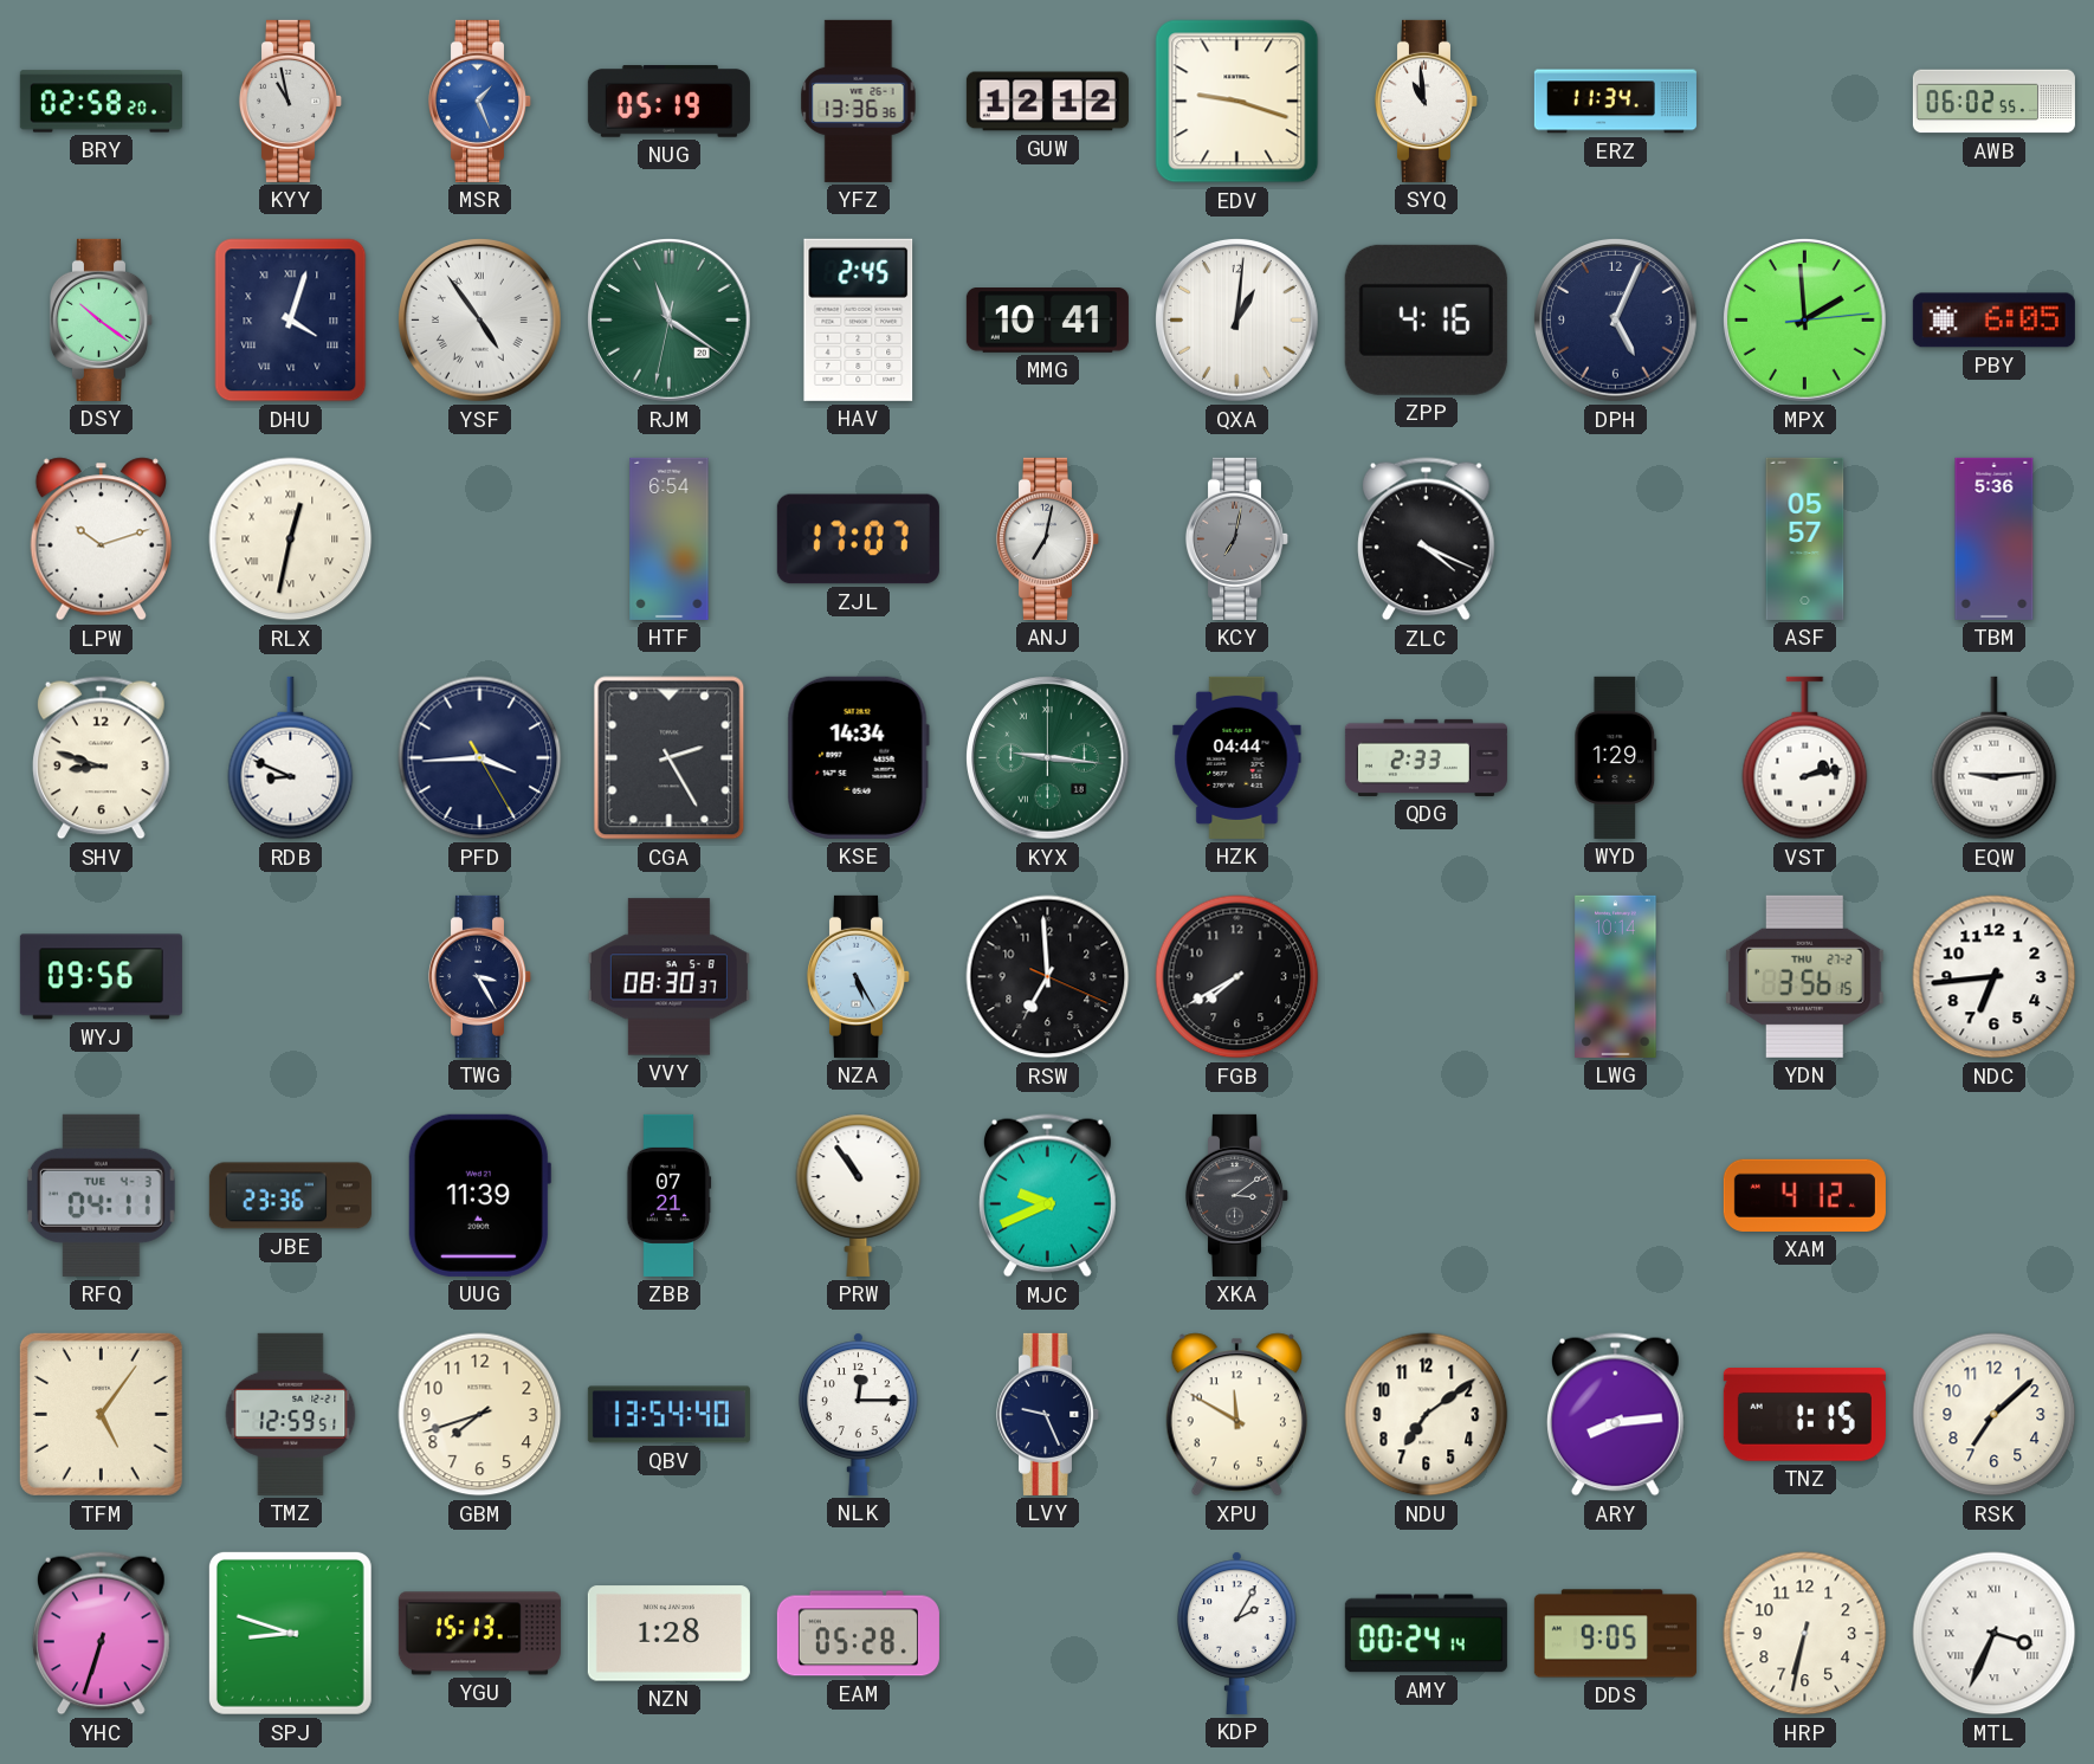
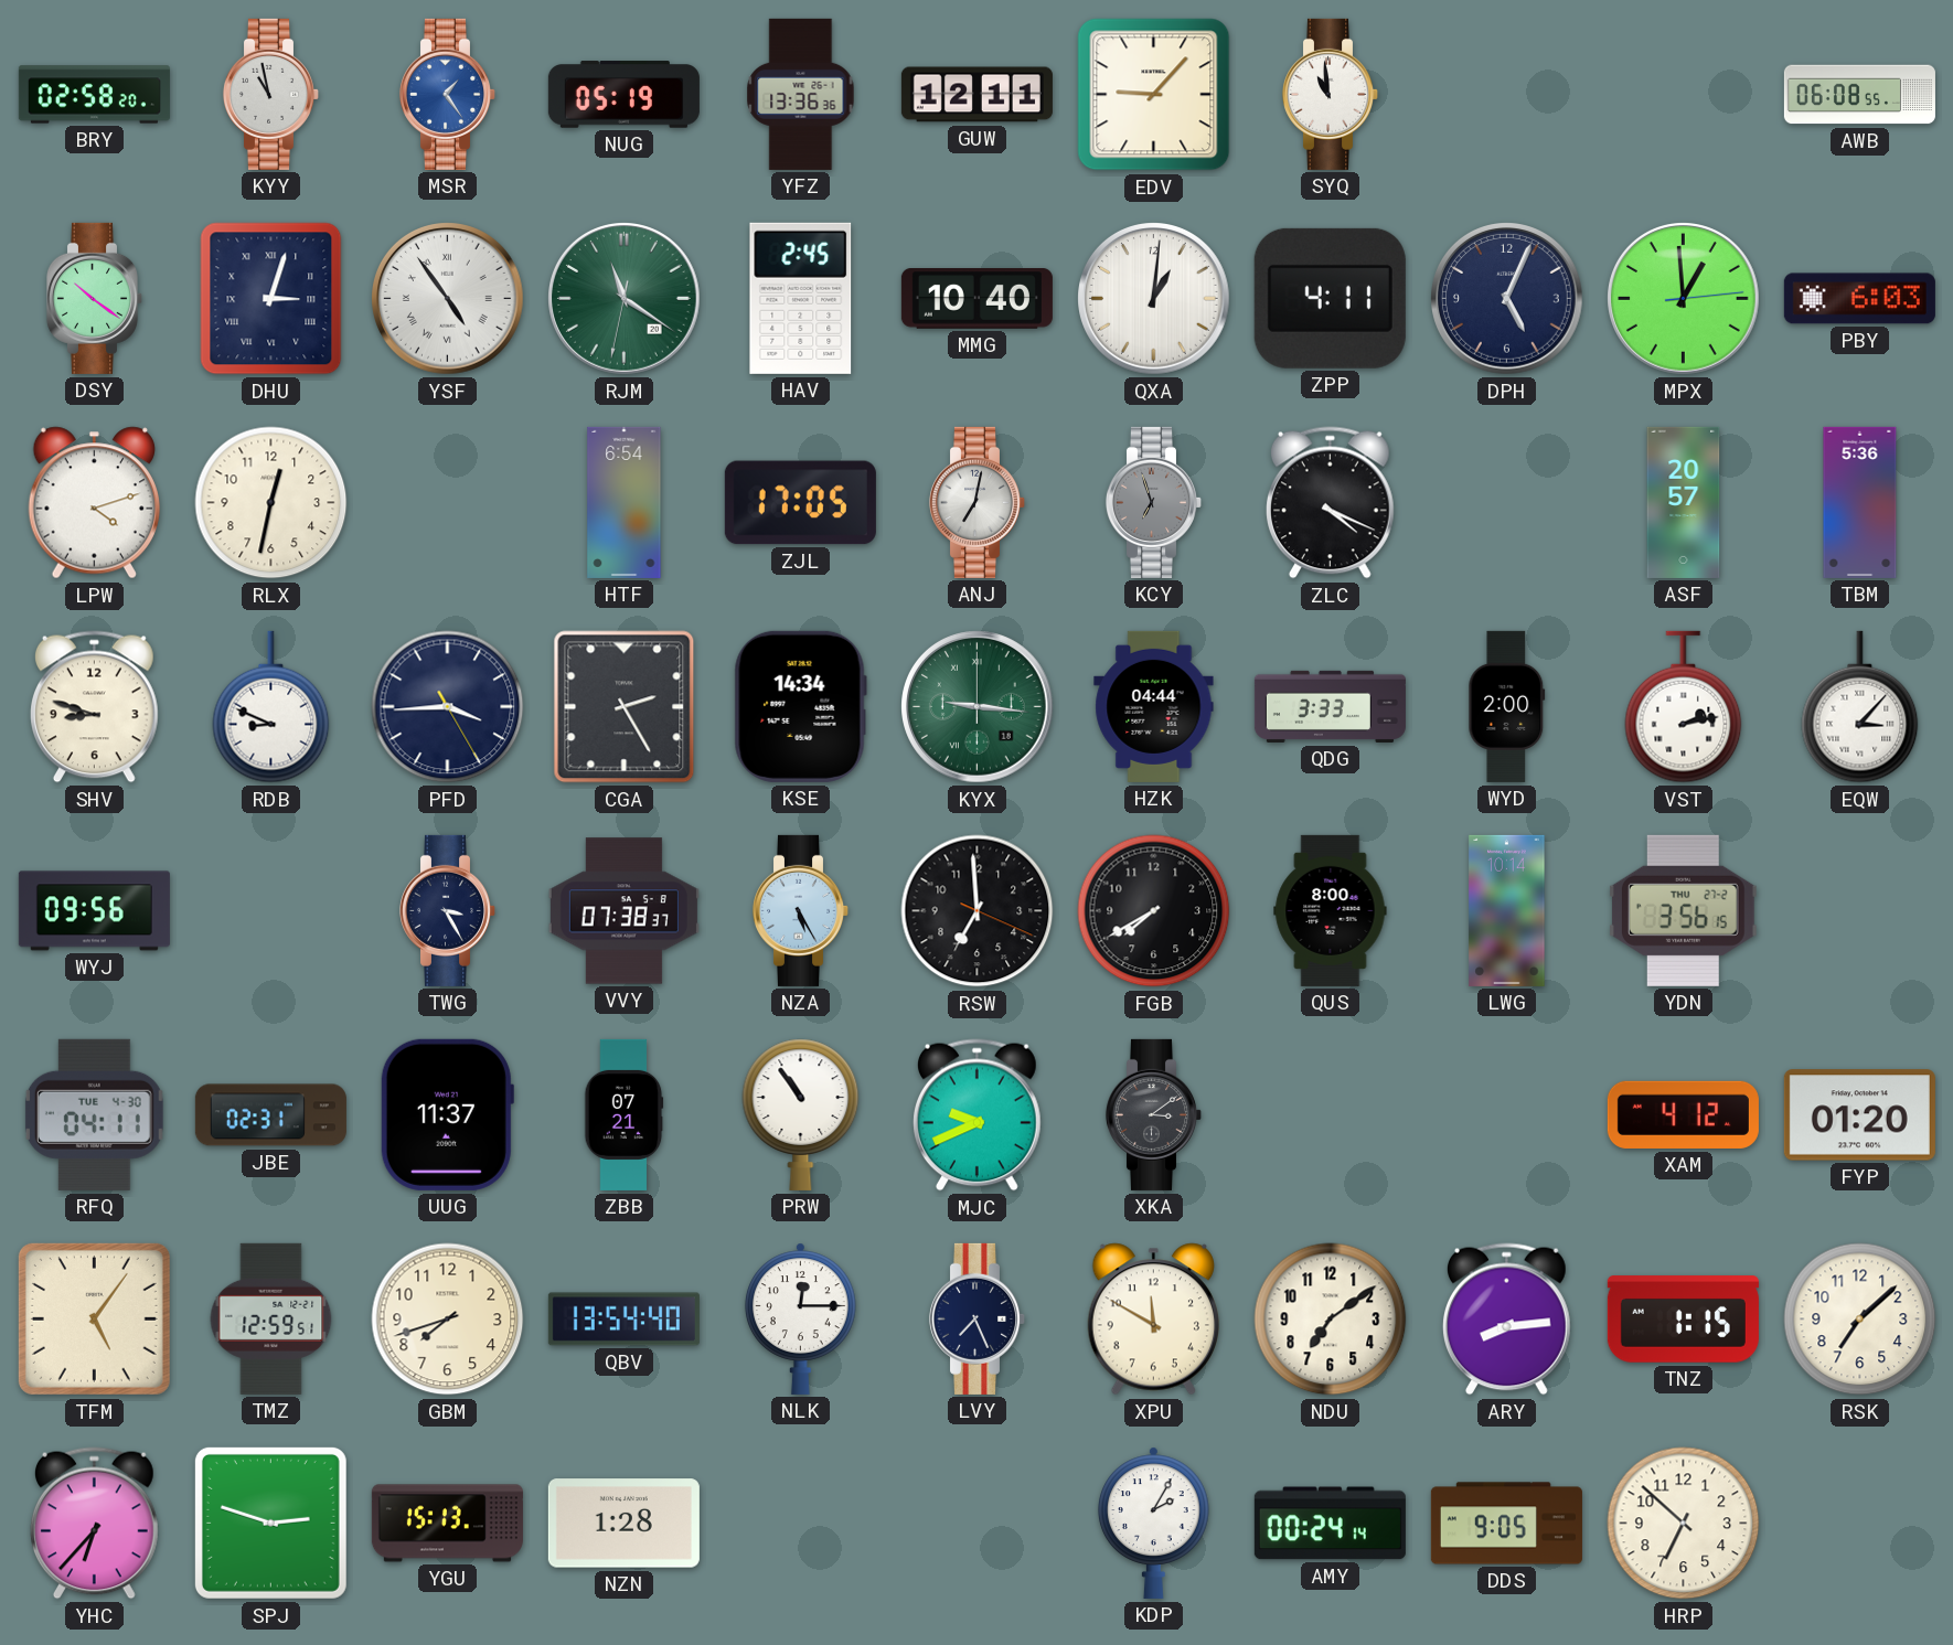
MSR: 1:26 -> 1:24
GUW: 12:12 -> 12:11
EDV: 9:18 -> 9:07
ERZ: 11:34 -> none
AWB: 06:02 -> 06:08
DHU: 4:03 -> 3:03
MMG: 10:41 -> 10:40
ZPP: 4:16 -> 4:11
MPX: 1:59 -> 12:59
PBY: 6:05 -> 6:03
LPW: 10:12 -> 4:12
RLX numerals: Roman -> Arabic
ZJL: 17:07 -> 17:05
KCY: 7:02 -> 6:57
ASF: 05:57 -> 20:57
QDG: 2:33 -> 3:33
WYD: 1:29 -> 2:00
EQW: 9:14 -> 3:07
VVY: 08:30 -> 07:38
QUS: none -> 8:00
NDC: 6:44 -> none
RFQ date: TUE 4-3 -> TUE 4-30
JBE: 23:36 -> 02:31
UUG: 11:39 -> 11:37
FYP: none -> 01:20
LVY: 9:26 -> 7:26
YHC: 6:33 -> 6:37
SPJ: 8:48 -> 2:48
EAM: 05:28 -> none
HRP: 6:32 -> 6:52
MTL: 3:34 -> none
